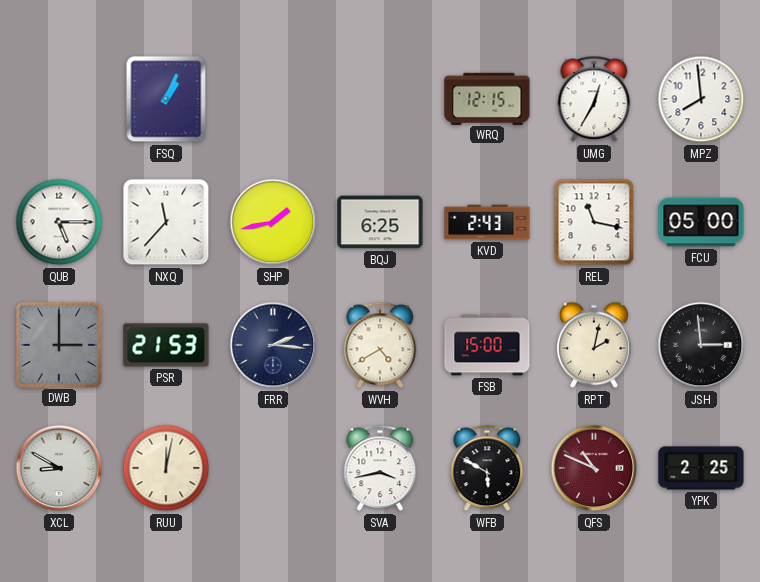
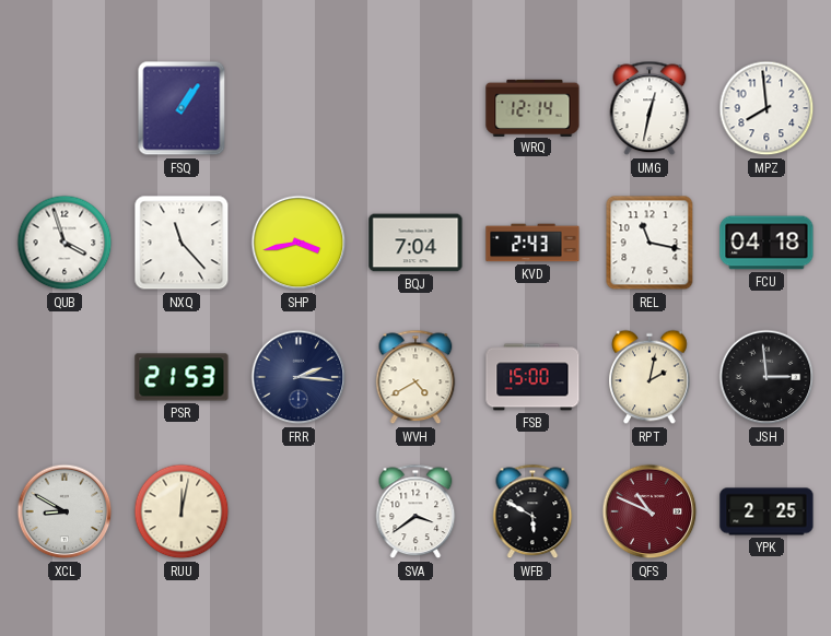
FSQ: 1:04 -> 1:06
WRQ: 12:15 -> 12:14
UMG: 12:35 -> 12:32
QUB: 5:15 -> 3:57
NXQ: 11:37 -> 11:23
SHP: 1:43 -> 3:43
BQJ: 6:25 -> 7:04
FCU: 05:00 -> 04:18
DWB: 3:00 -> none
SVA: 3:43 -> 3:39
